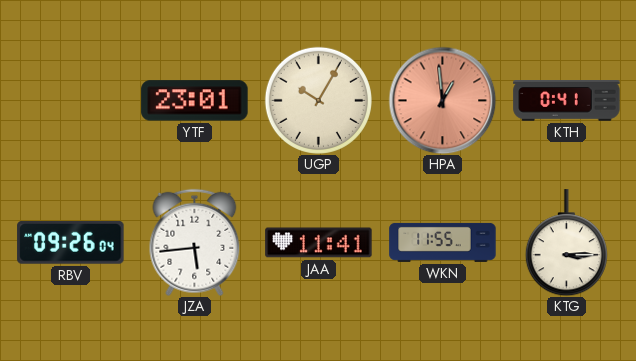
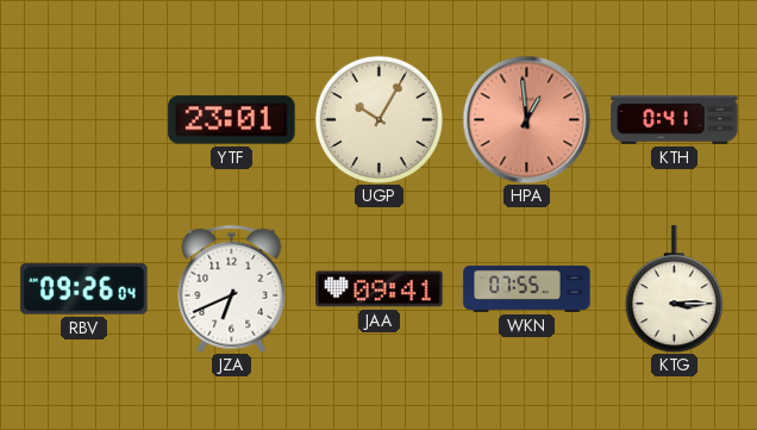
JZA: 5:44 -> 6:41
JAA: 11:41 -> 09:41
WKN: 11:55 -> 07:55
